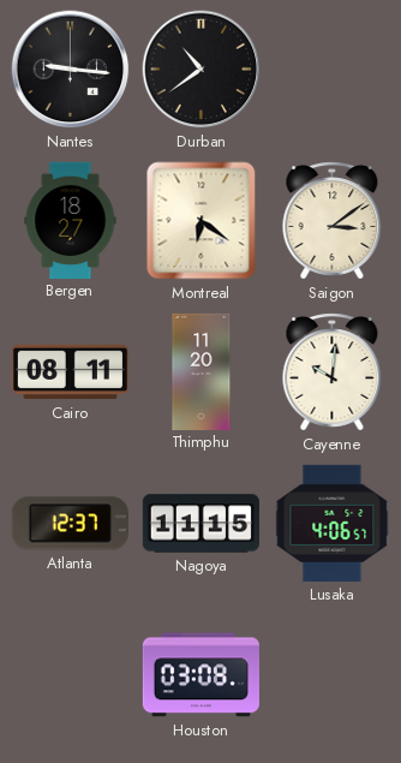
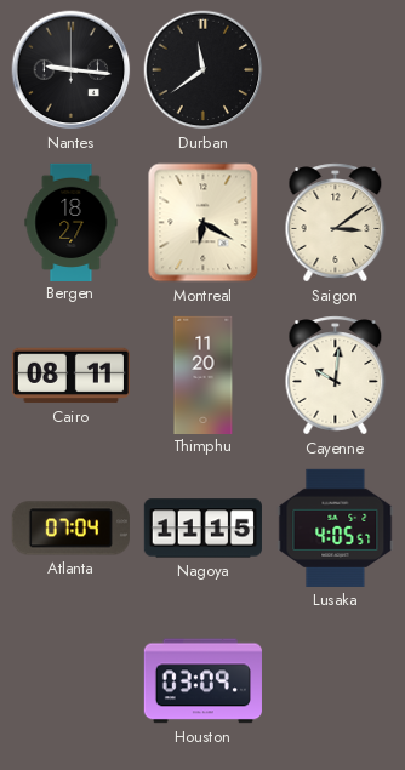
Durban: 10:39 -> 11:39
Montreal: 6:21 -> 6:20
Atlanta: 12:37 -> 07:04
Lusaka: 4:06 -> 4:05
Houston: 03:08 -> 03:09
